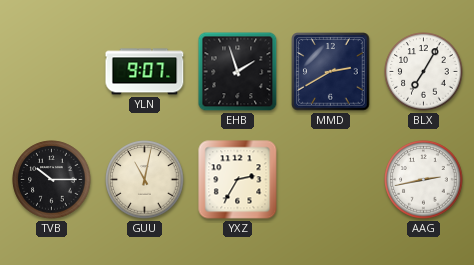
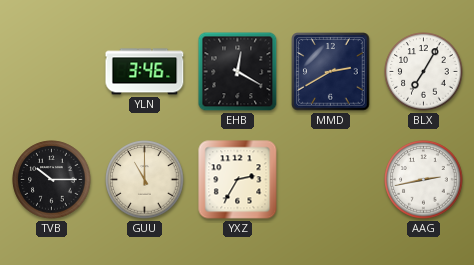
YLN: 9:07 -> 3:46
EHB: 1:57 -> 12:20
GUU: 11:02 -> 11:00
